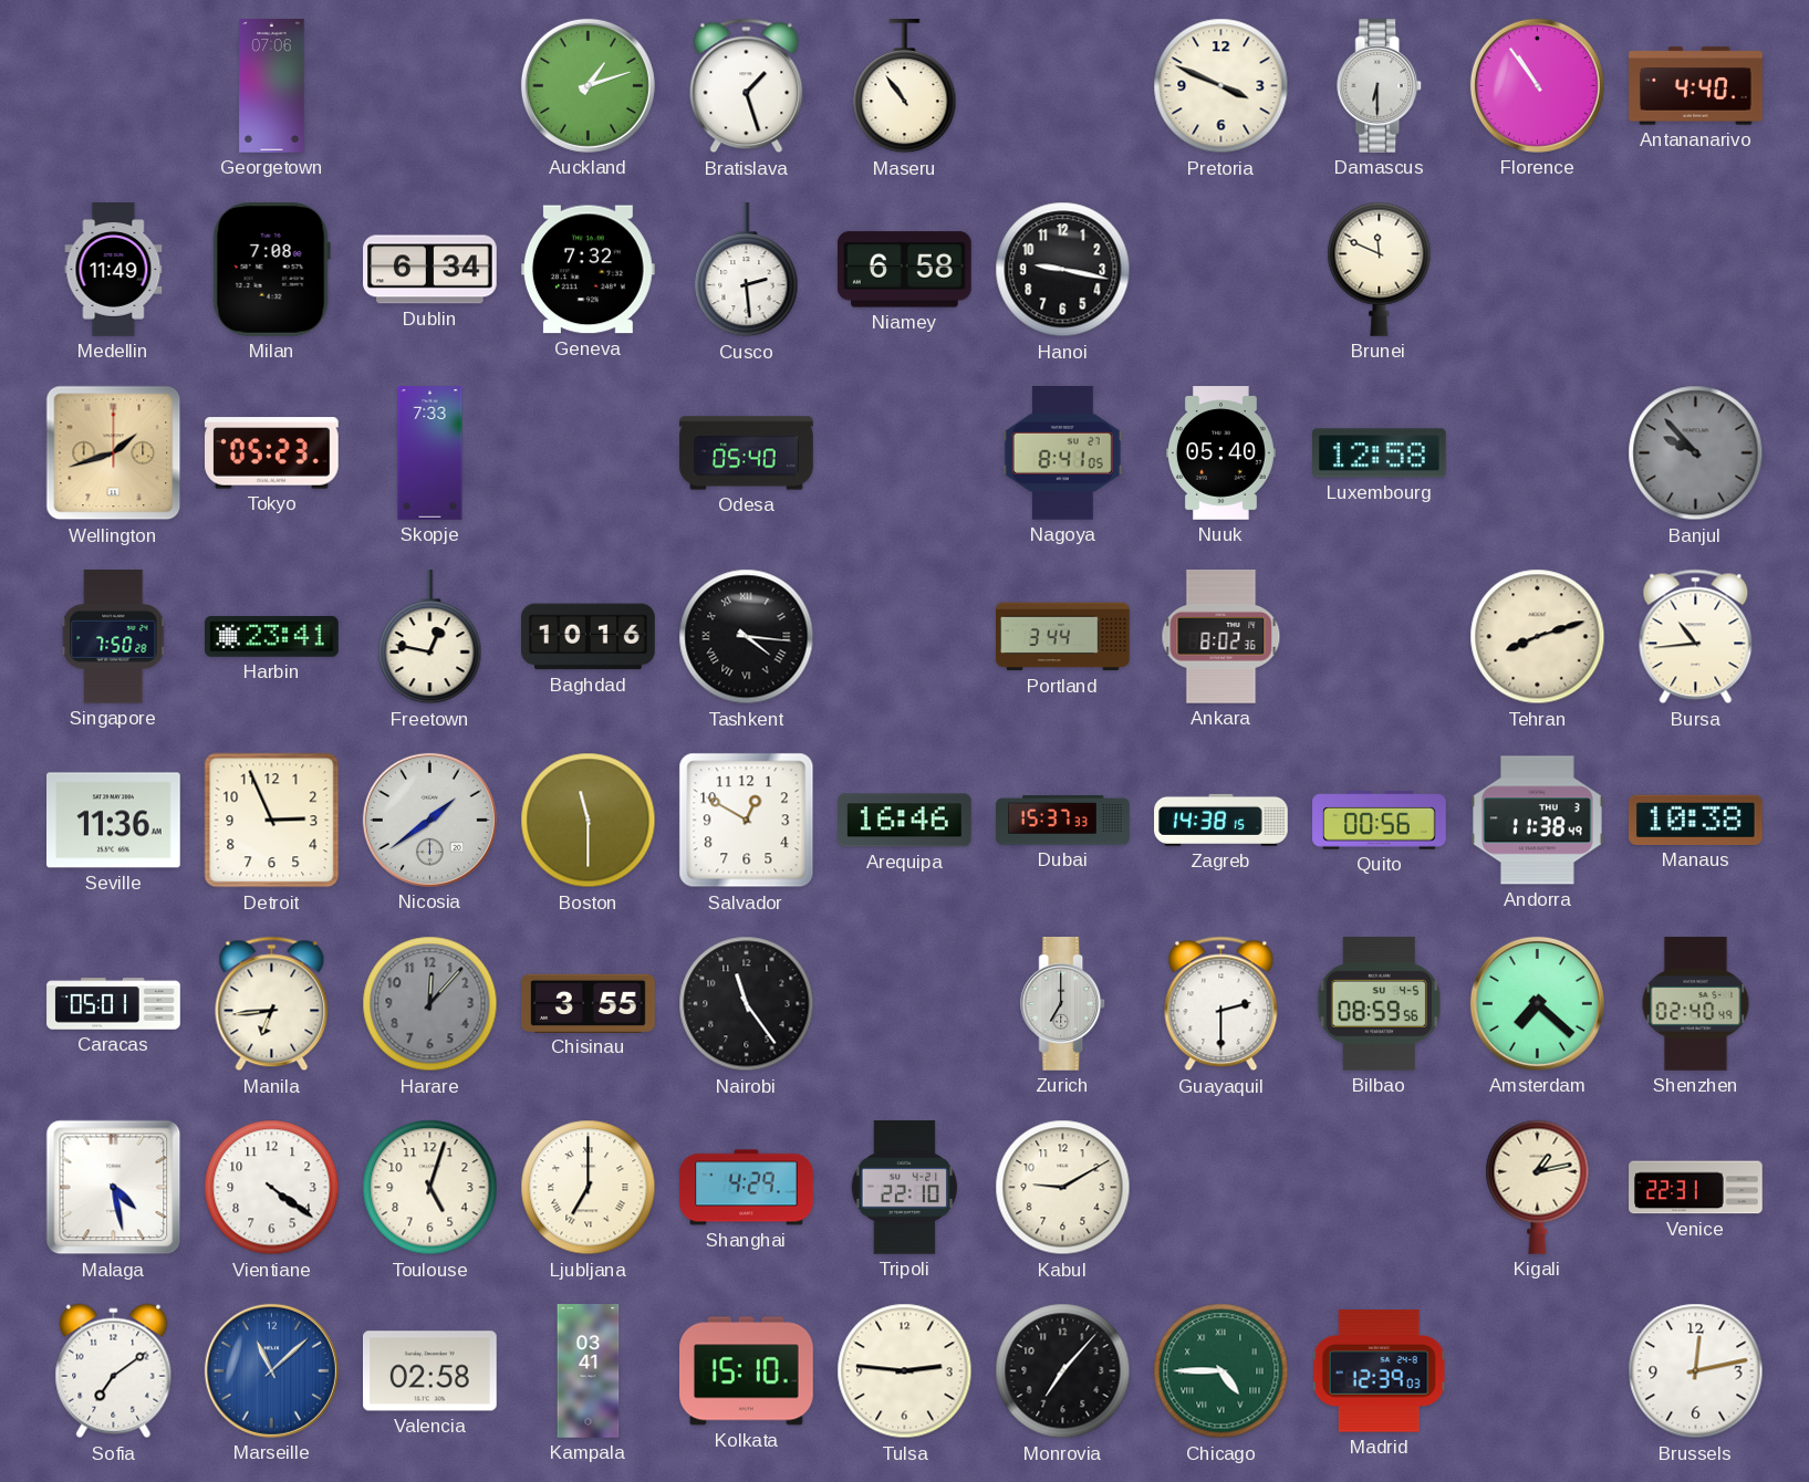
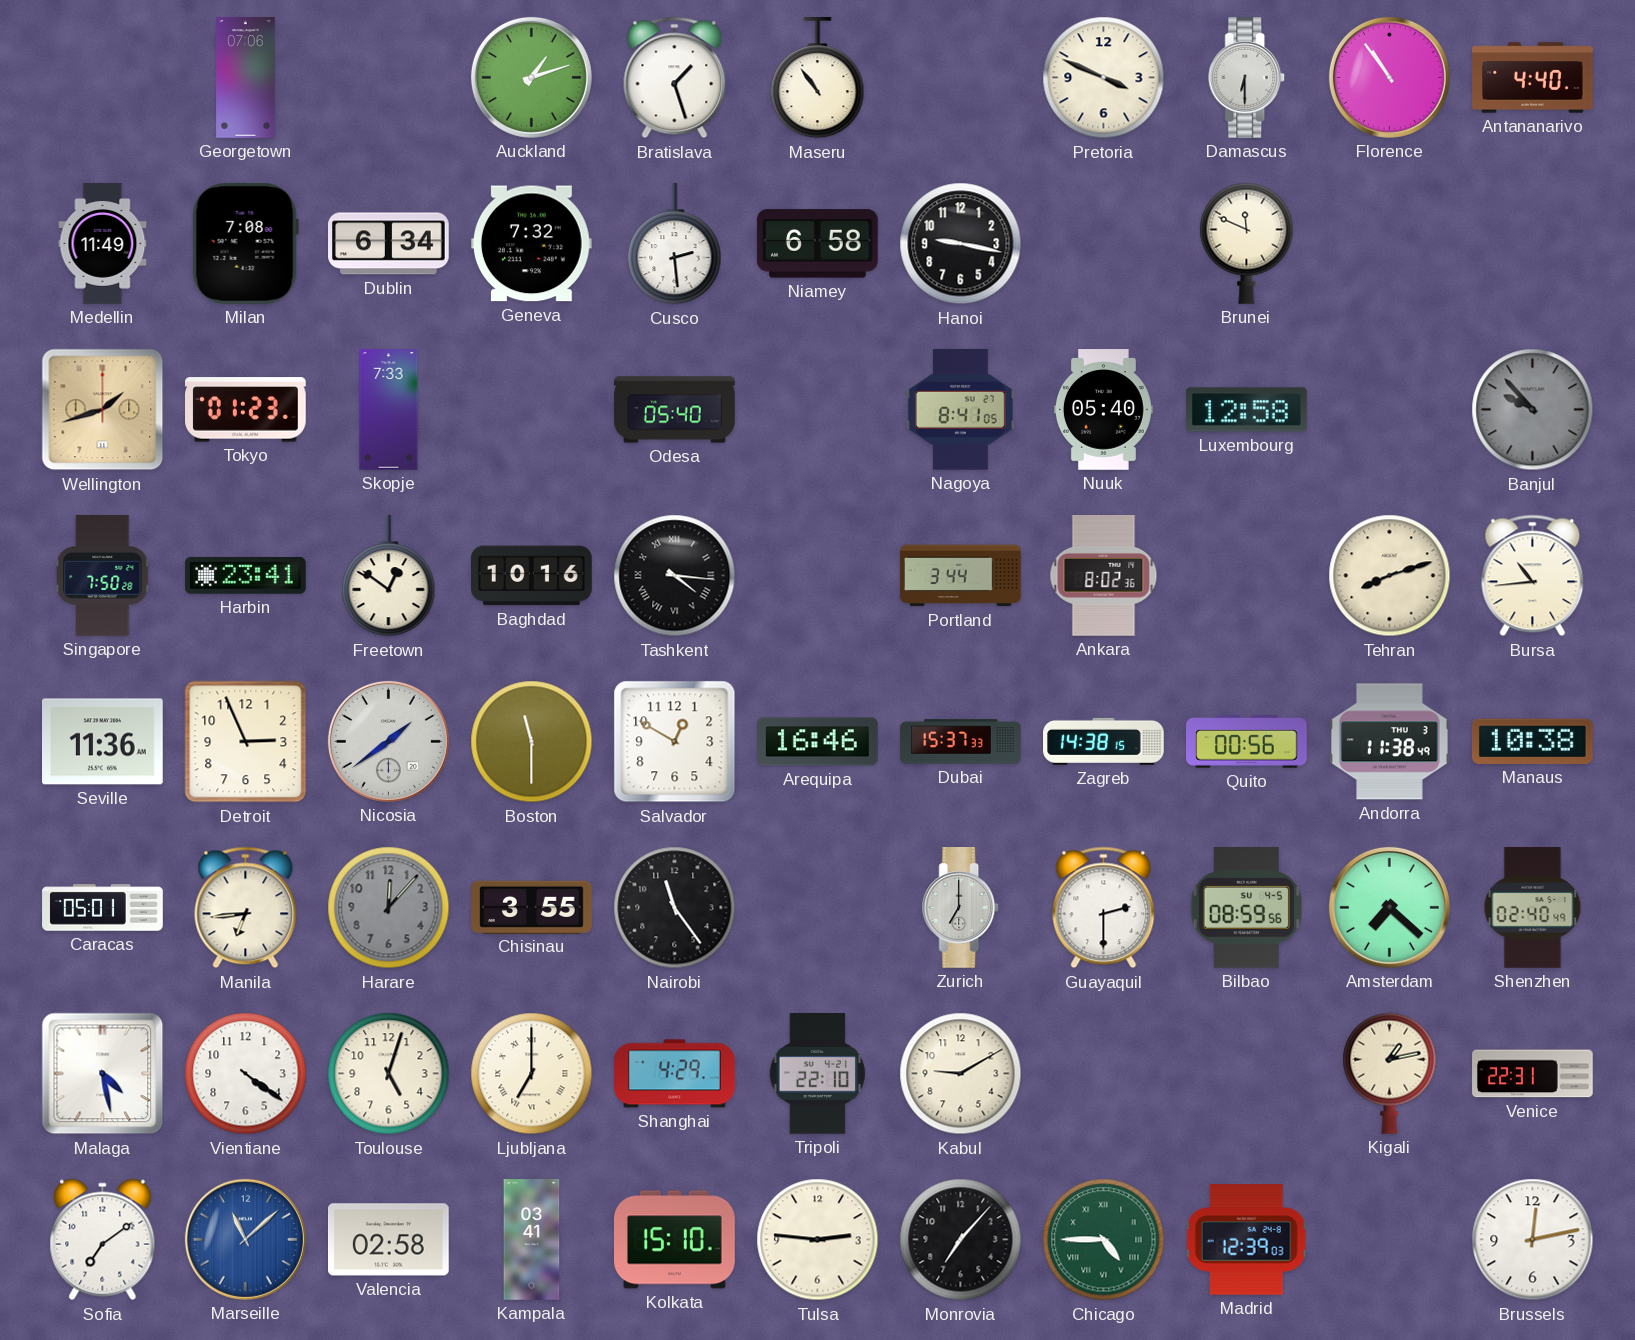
Tokyo: 05:23 -> 01:23
Freetown: 12:47 -> 12:51
